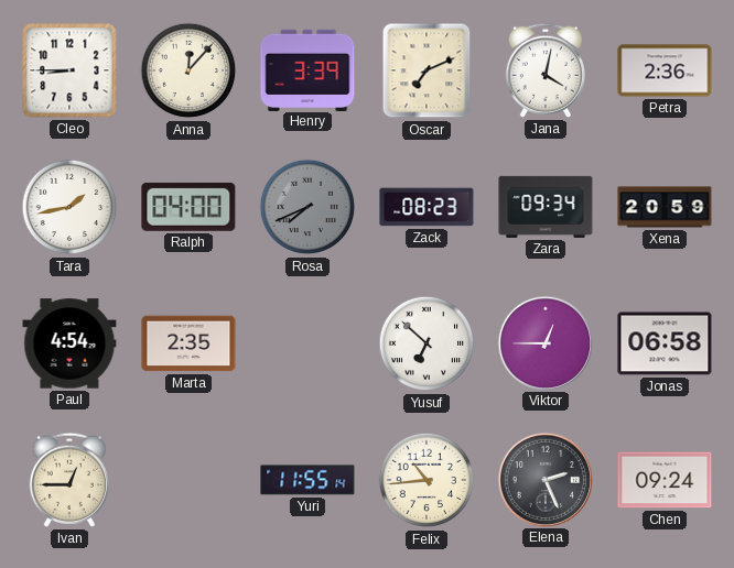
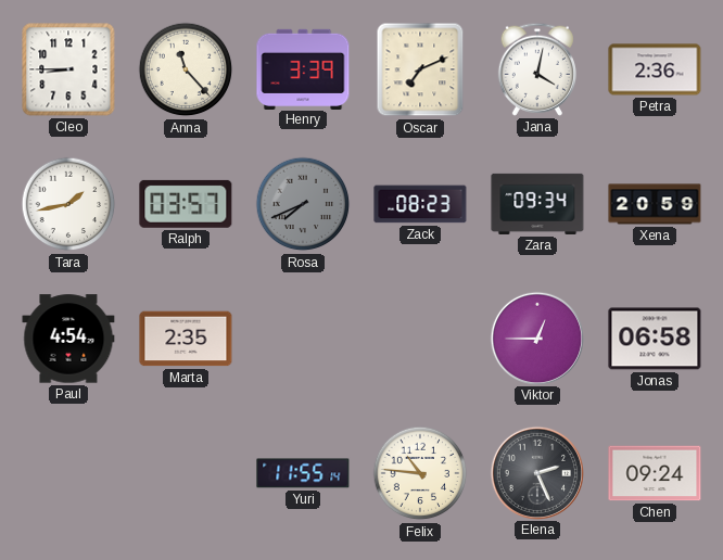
Anna: 12:07 -> 11:23
Ralph: 04:00 -> 03:57
Yusuf: 6:52 -> none
Ivan: 12:45 -> none
Felix: 10:44 -> 10:46
